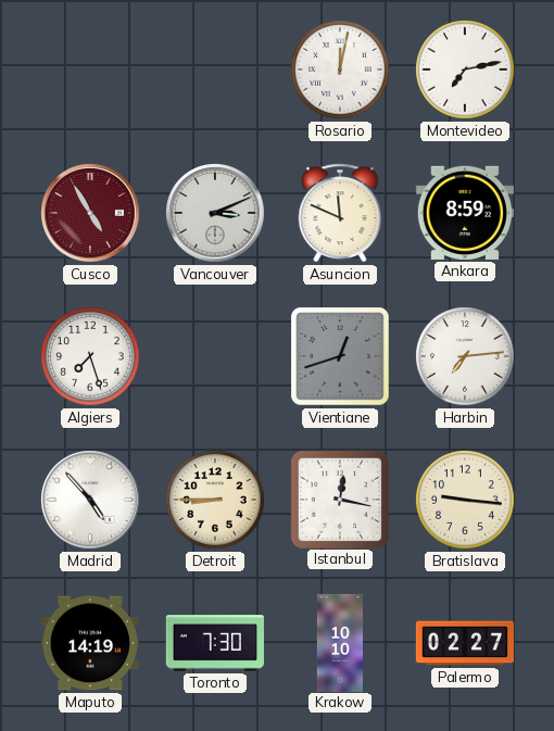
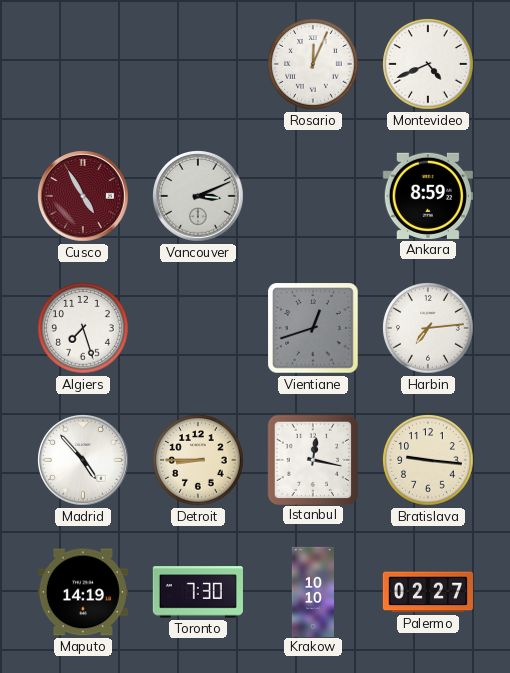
Rosario: 12:02 -> 12:04
Montevideo: 7:13 -> 4:41
Asuncion: 11:49 -> none
